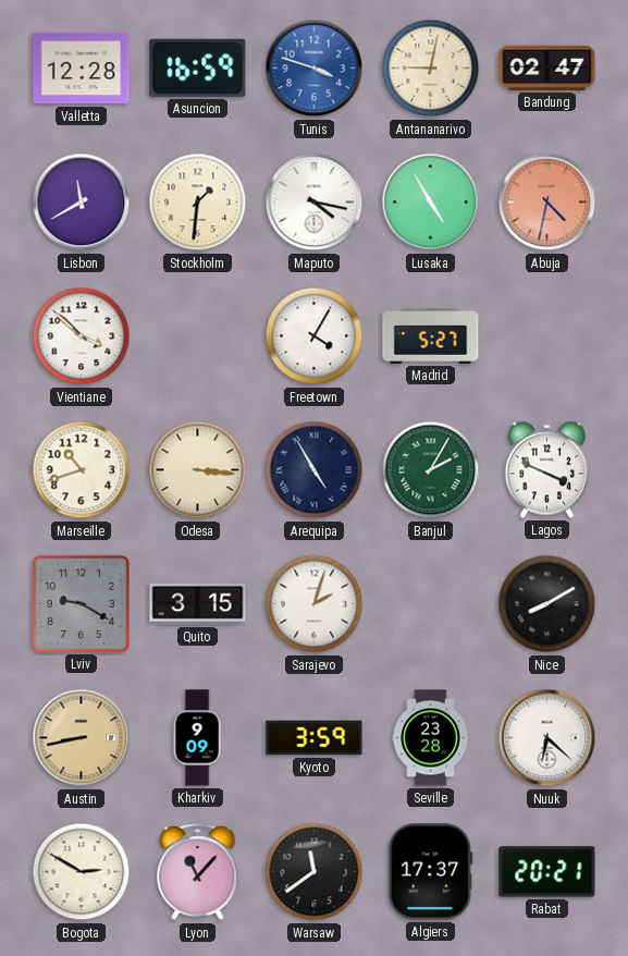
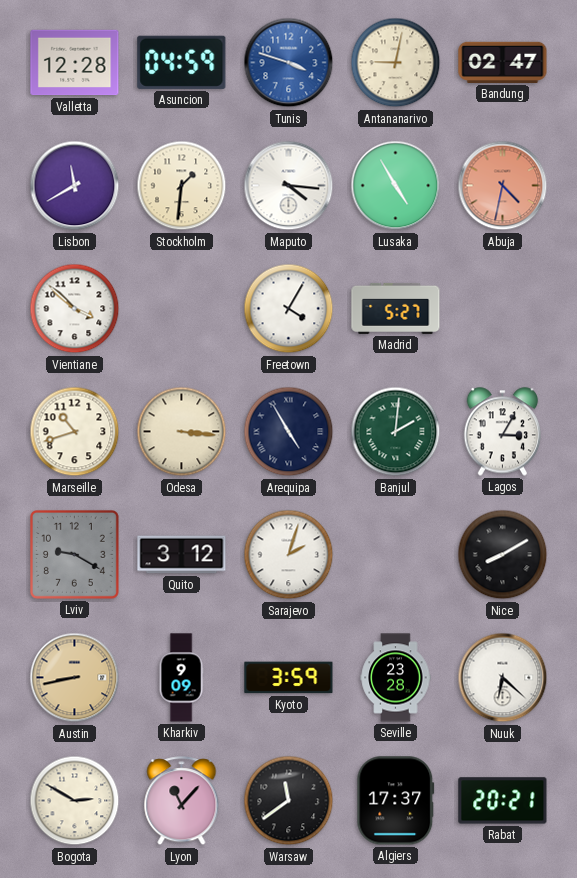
Asuncion: 16:59 -> 04:59
Maputo: 4:17 -> 4:16
Banjul: 2:05 -> 2:01
Lagos: 3:49 -> 3:05
Quito: 3:15 -> 3:12
